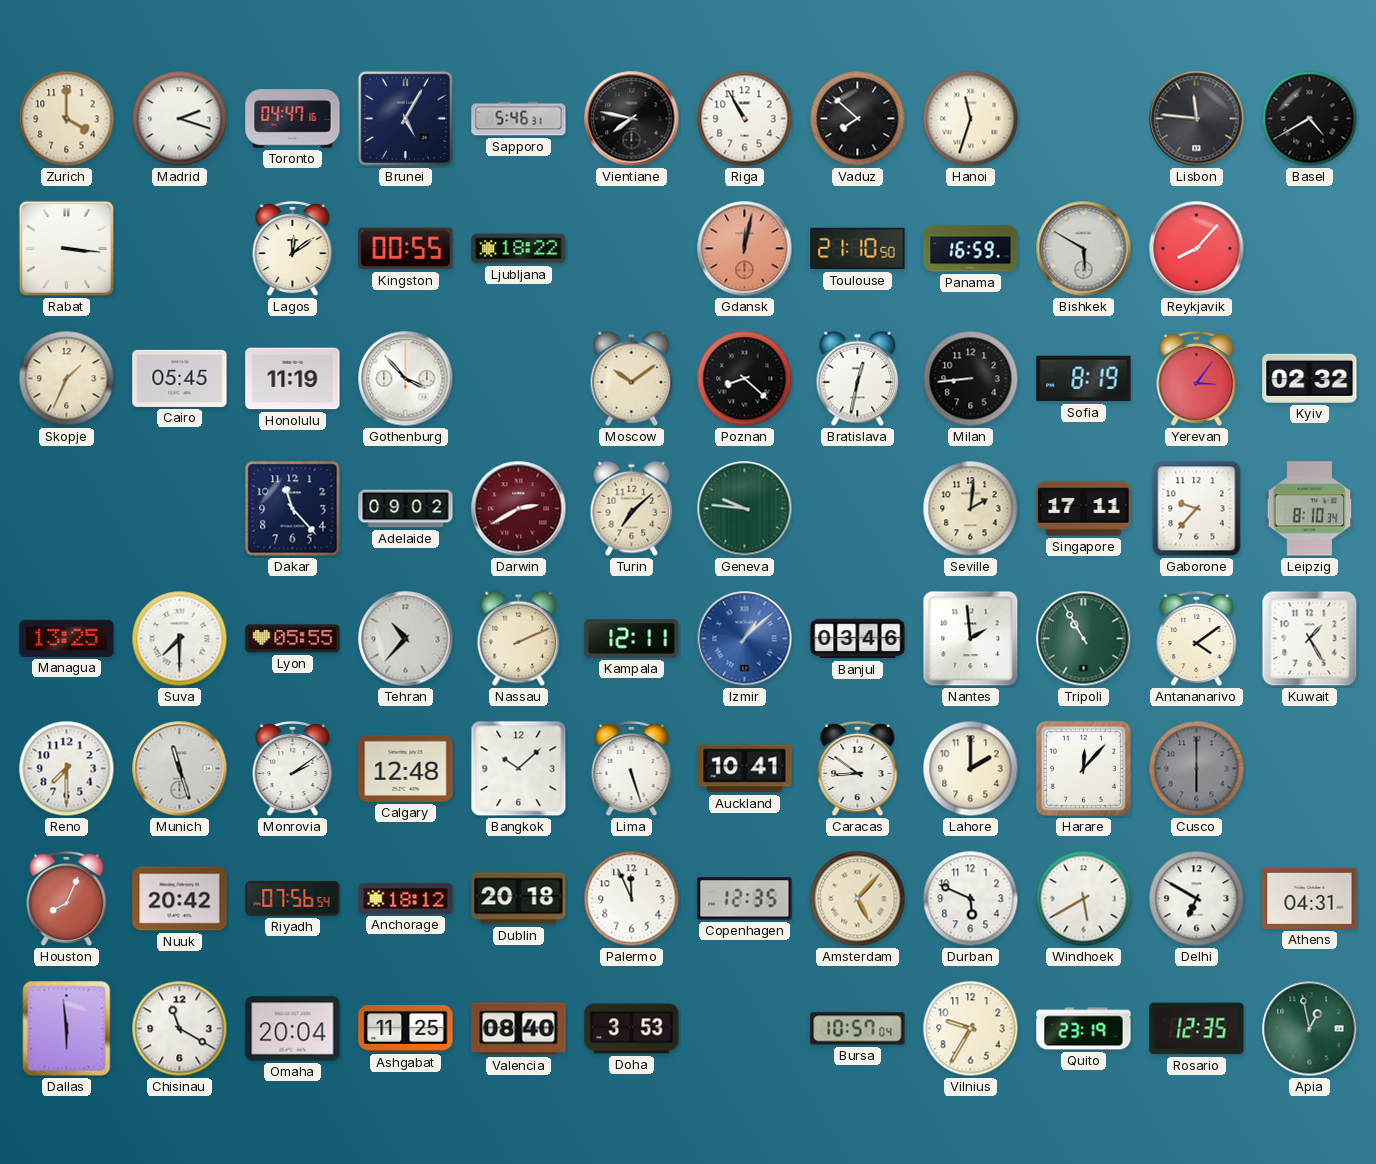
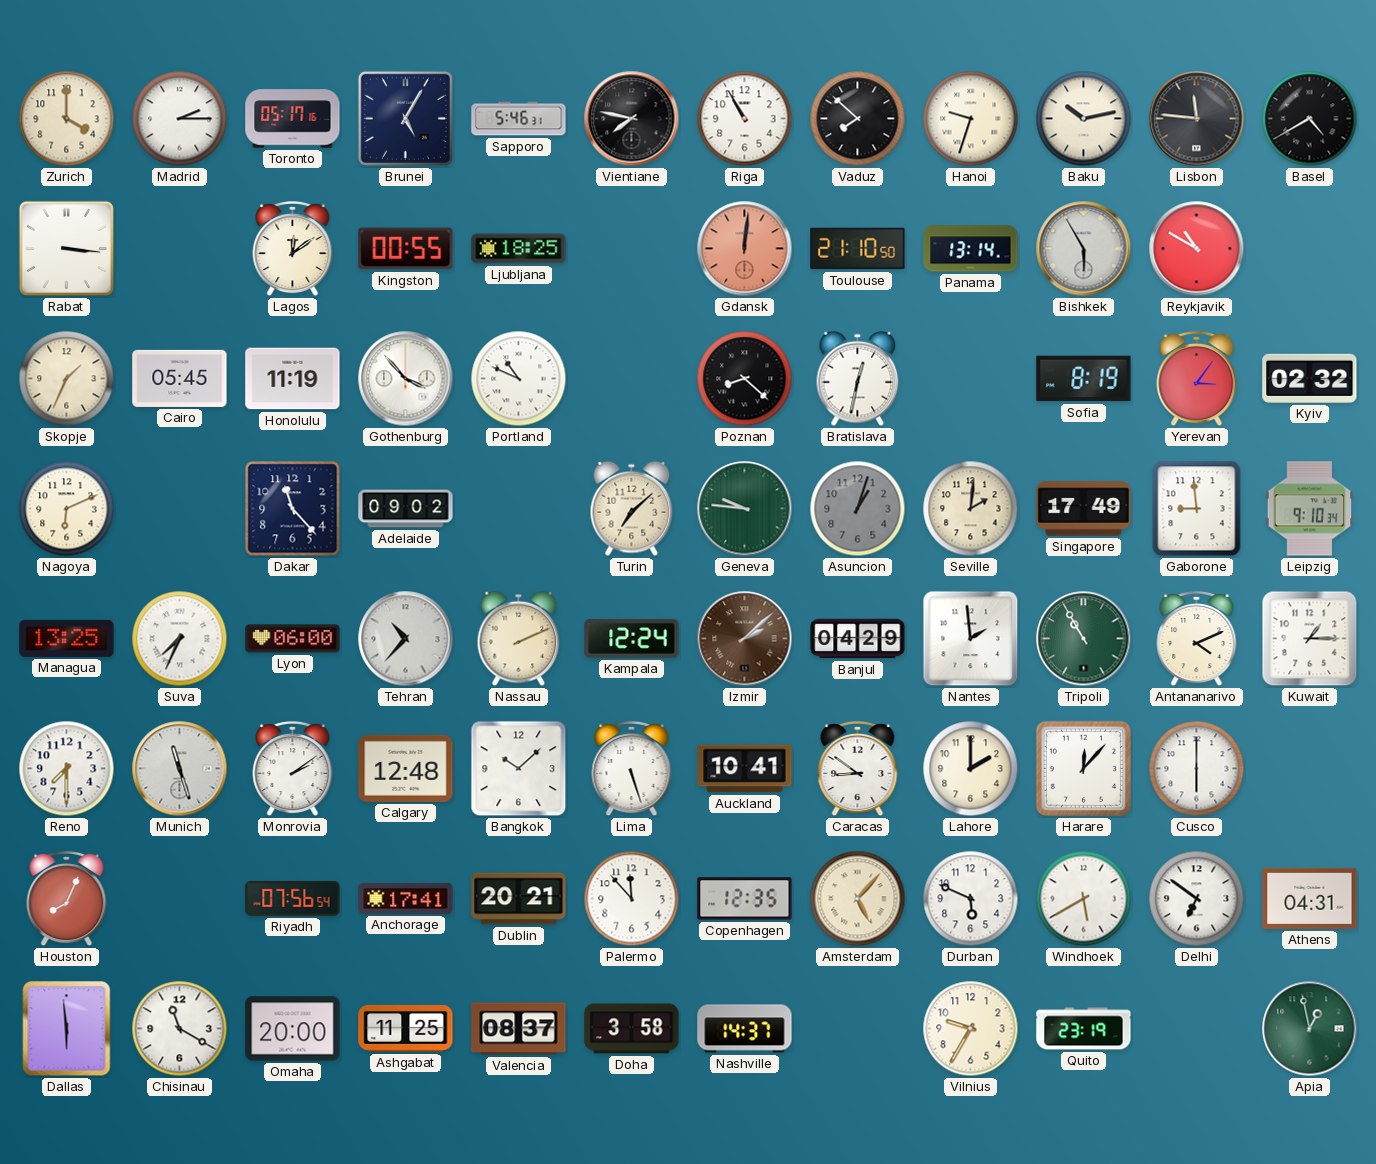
Madrid: 2:18 -> 2:15
Toronto: 04:47 -> 05:17
Hanoi: 11:33 -> 9:33
Baku: none -> 10:13
Ljubljana: 18:22 -> 18:25
Gdansk: 12:02 -> 12:01
Panama: 16:59 -> 13:14
Bishkek: 5:50 -> 5:55
Reykjavik: 8:07 -> 10:50
Portland: none -> 10:49
Moscow: 10:09 -> none
Milan: 8:44 -> none
Nagoya: none -> 6:11
Darwin: 2:40 -> none
Asuncion: none -> 1:03
Singapore: 17:11 -> 17:49
Gaborone: 9:37 -> 8:59
Leipzig: 8:10 -> 9:10
Suva: 7:30 -> 7:34
Lyon: 05:55 -> 06:00
Kampala: 12:11 -> 12:24
Izmir: 1:08 -> 2:08
Izmir dial: blue -> brown
Banjul: 03:46 -> 04:29
Antananarivo: 4:09 -> 4:11
Kuwait: 1:25 -> 1:15
Cusco dial: grey -> white
Nuuk: 20:42 -> none
Anchorage: 18:12 -> 17:41
Dublin: 20:18 -> 20:21
Palermo: 11:56 -> 11:53
Delhi: 6:50 -> 6:51
Omaha: 20:04 -> 20:00
Valencia: 08:40 -> 08:37
Doha: 3:53 -> 3:58
Nashville: none -> 14:37
Bursa: 10:57 -> none
Rosario: 12:35 -> none
